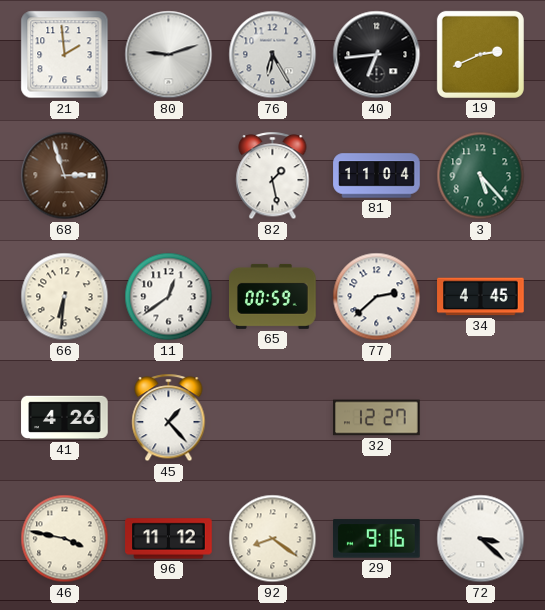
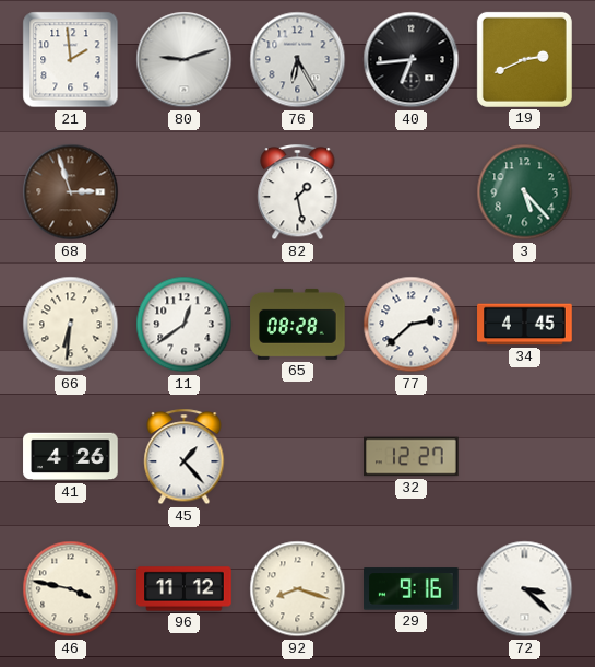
81: 11:04 -> none
65: 00:59 -> 08:28
92: 8:21 -> 8:18
